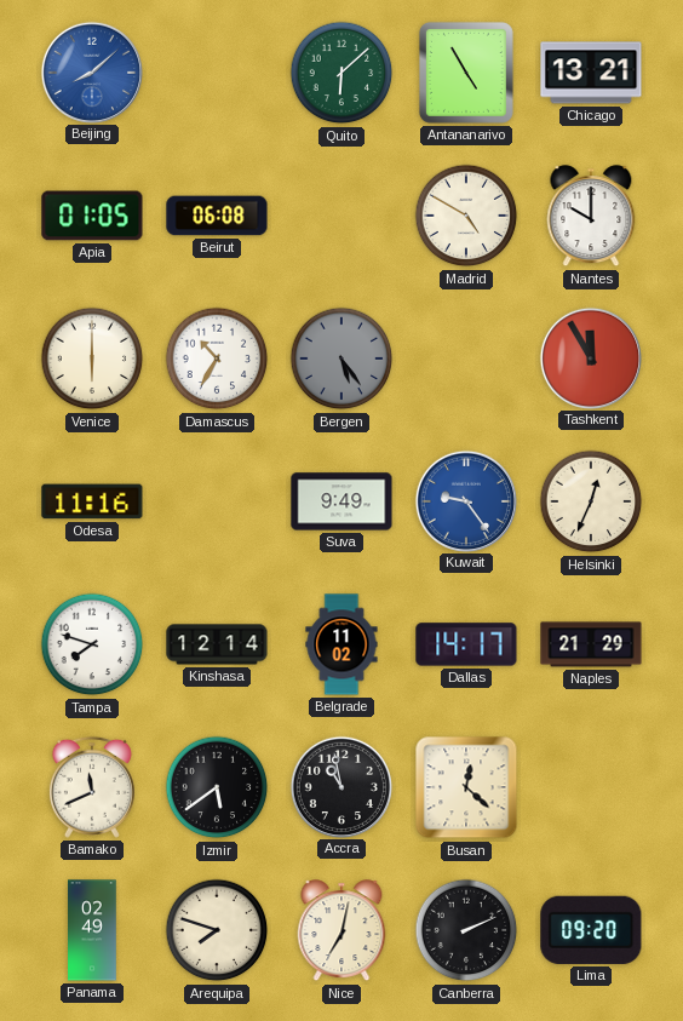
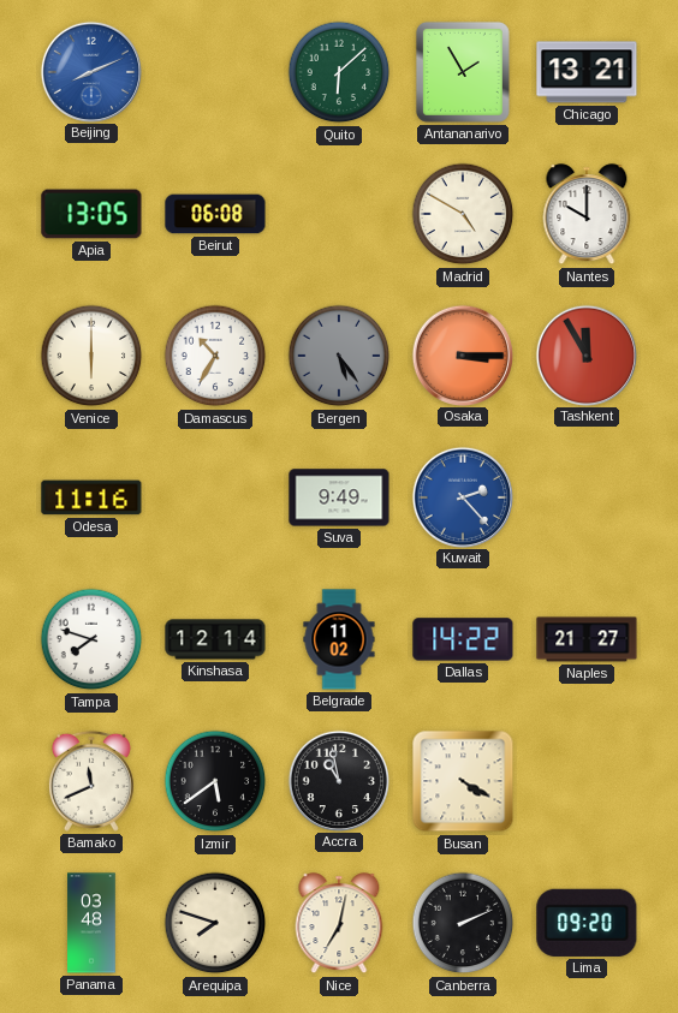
Beijing: 8:08 -> 8:11
Antananarivo: 4:55 -> 1:55
Apia: 01:05 -> 13:05
Osaka: none -> 3:15
Kuwait: 9:24 -> 2:23
Helsinki: 12:34 -> none
Dallas: 14:17 -> 14:22
Naples: 21:29 -> 21:27
Busan: 12:22 -> 4:20
Panama: 02:49 -> 03:48
